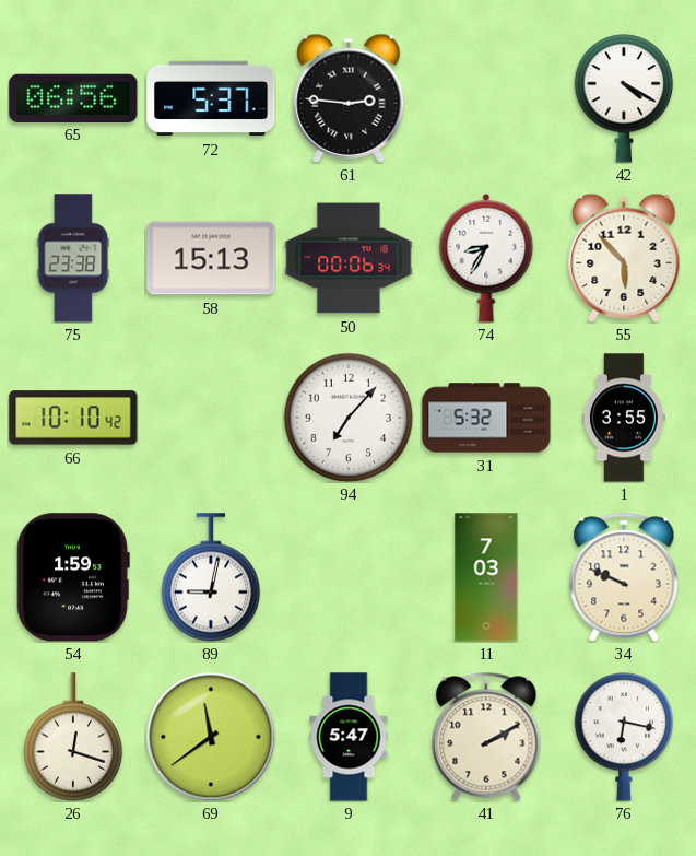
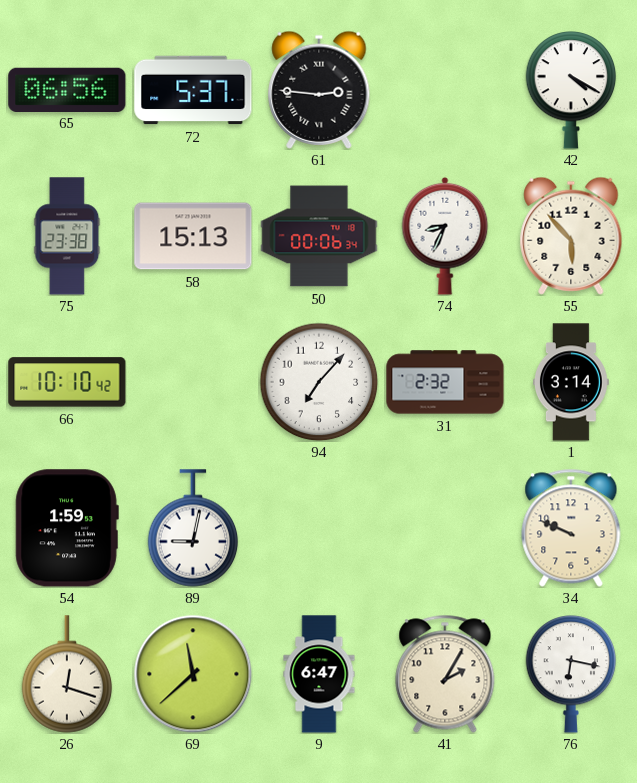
74: 8:35 -> 8:34
31: 5:32 -> 2:32
1: 3:55 -> 3:14
11: 7:03 -> none
69: 11:39 -> 11:38
9: 5:47 -> 6:47
41: 2:10 -> 2:05
